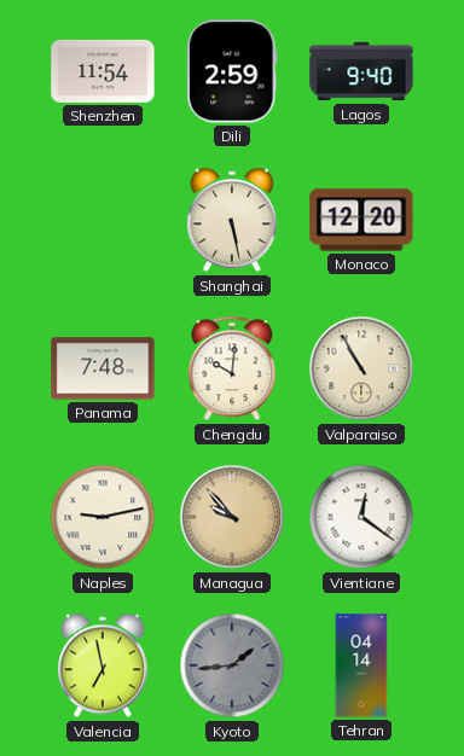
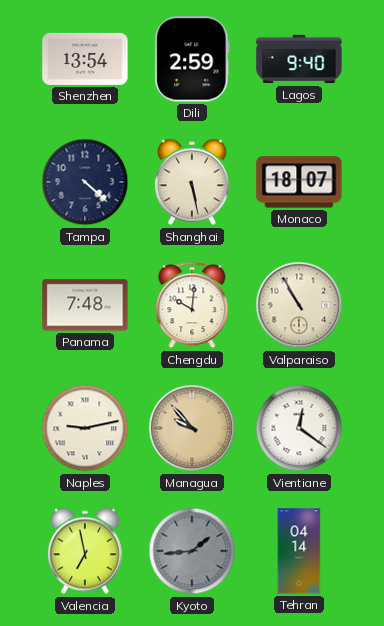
Shenzhen: 11:54 -> 13:54
Tampa: none -> 4:22
Monaco: 12:20 -> 18:07
